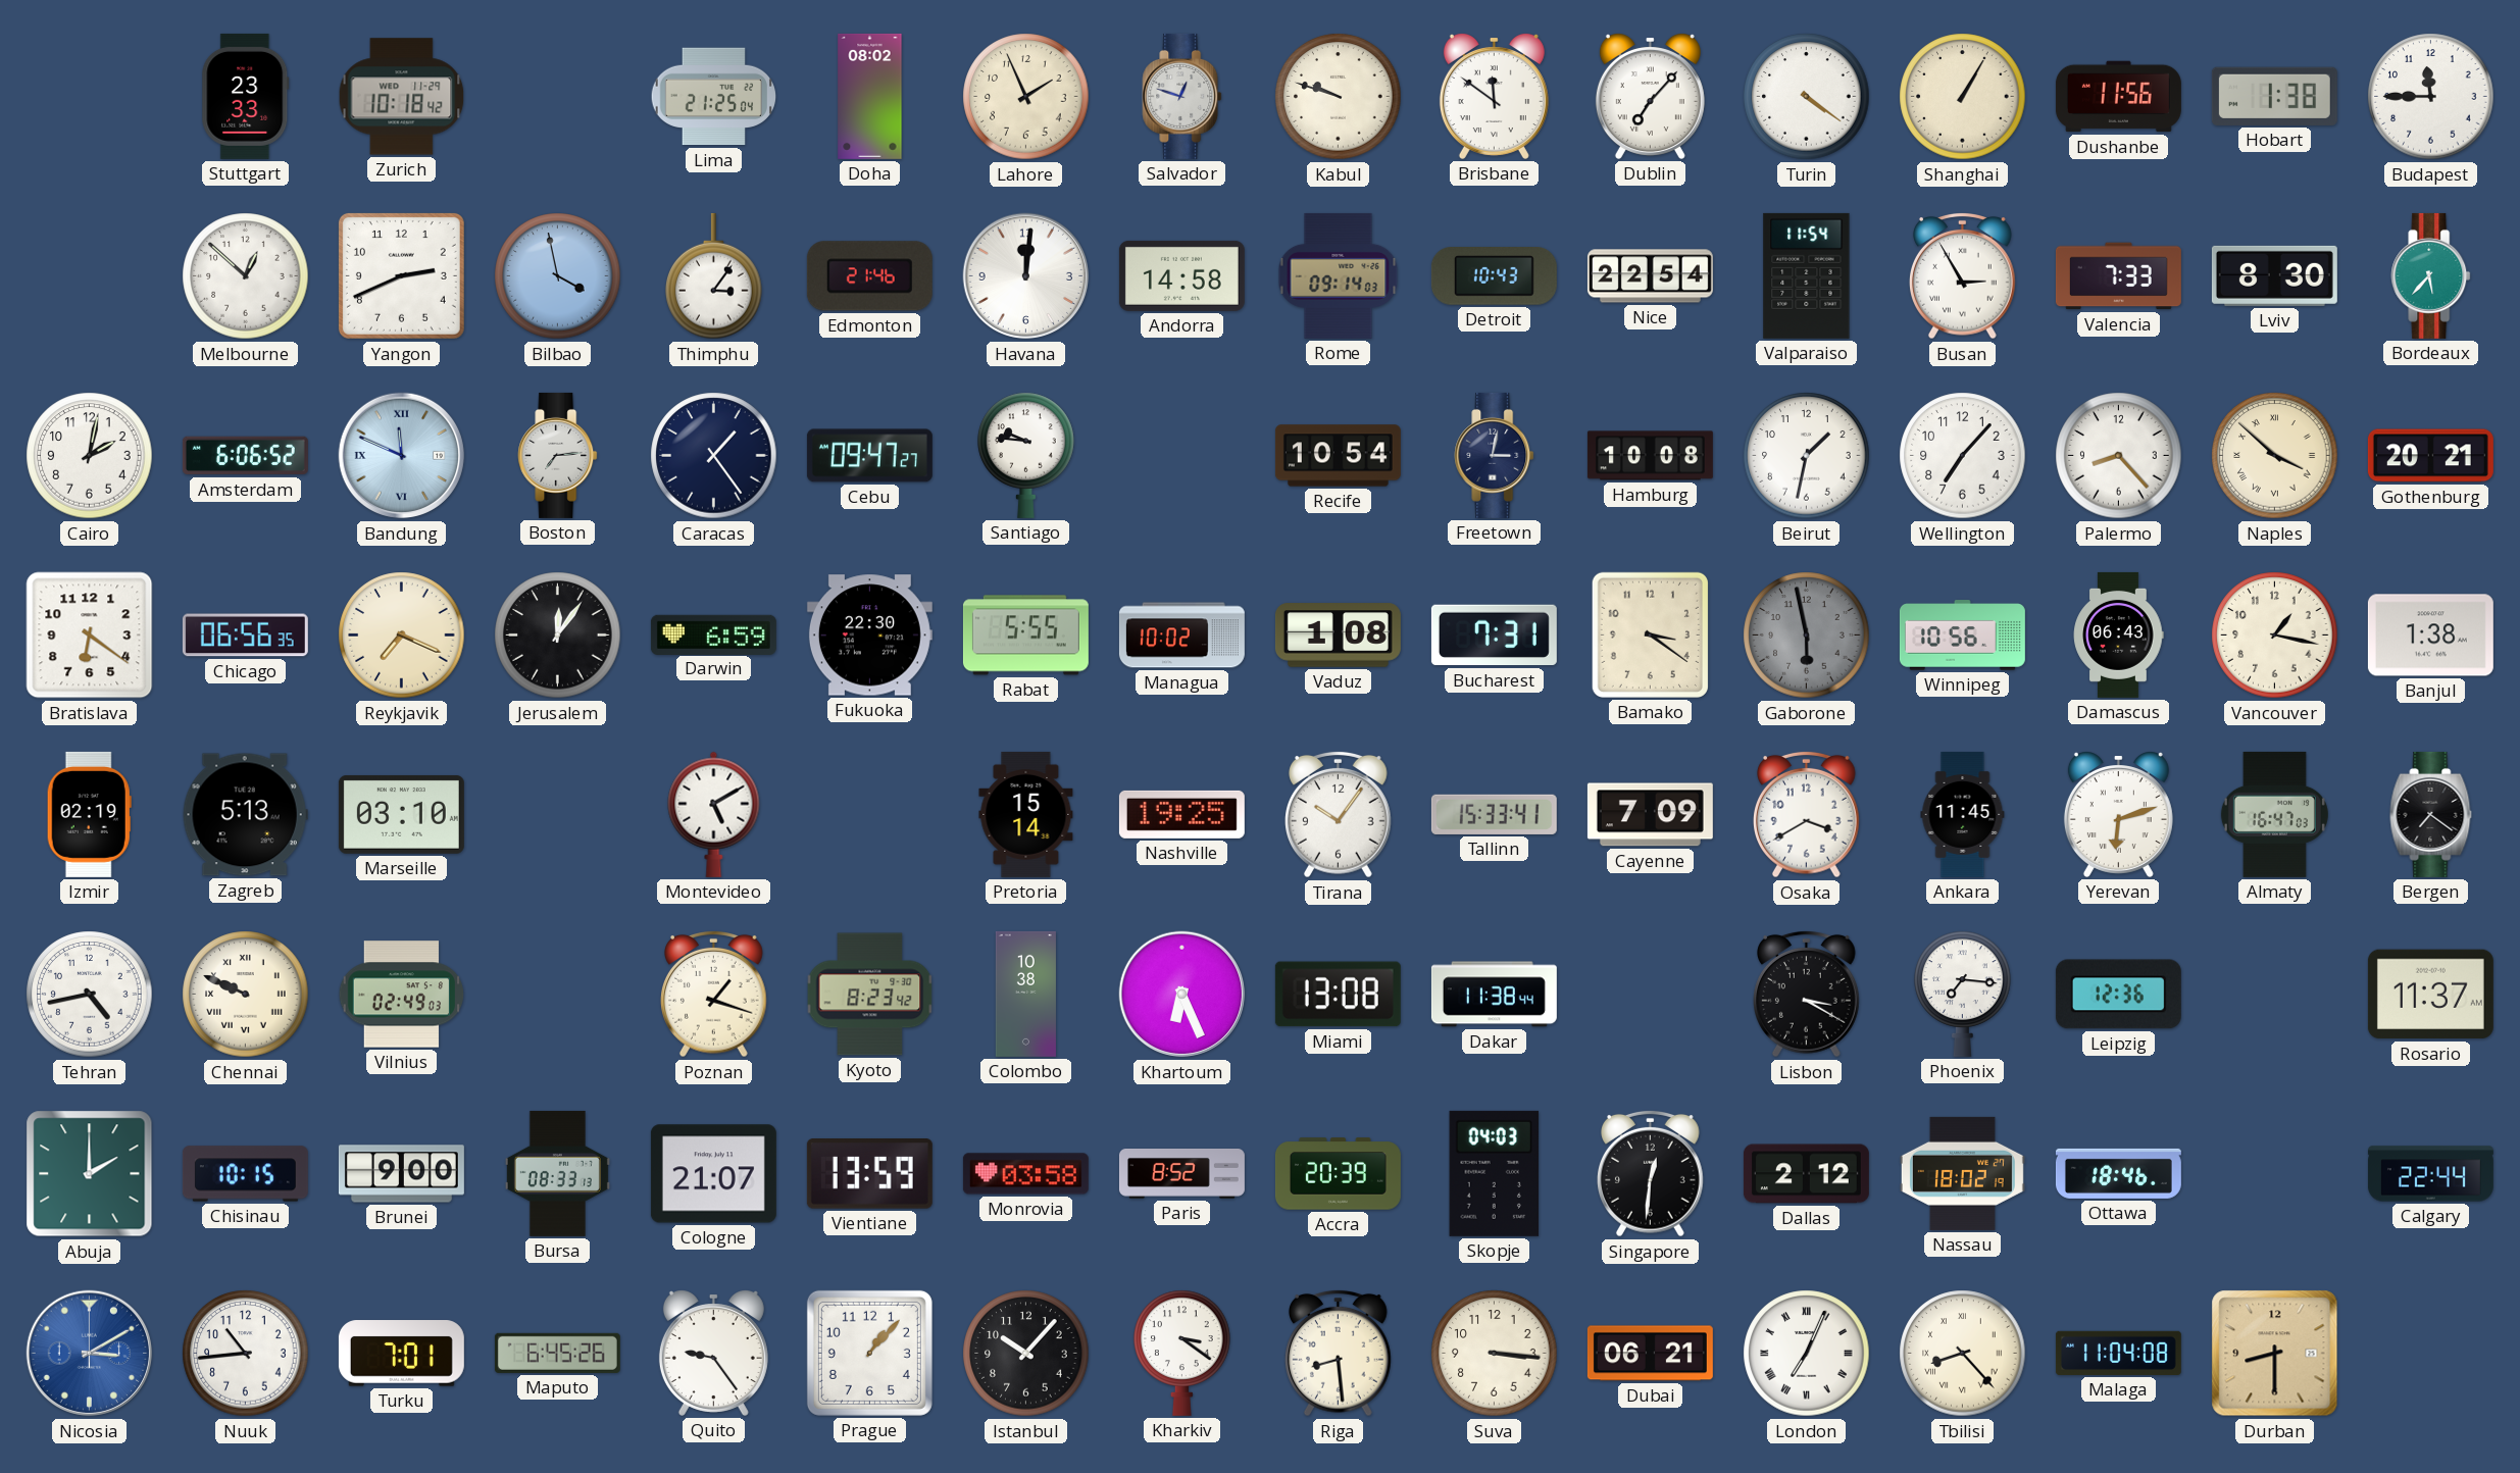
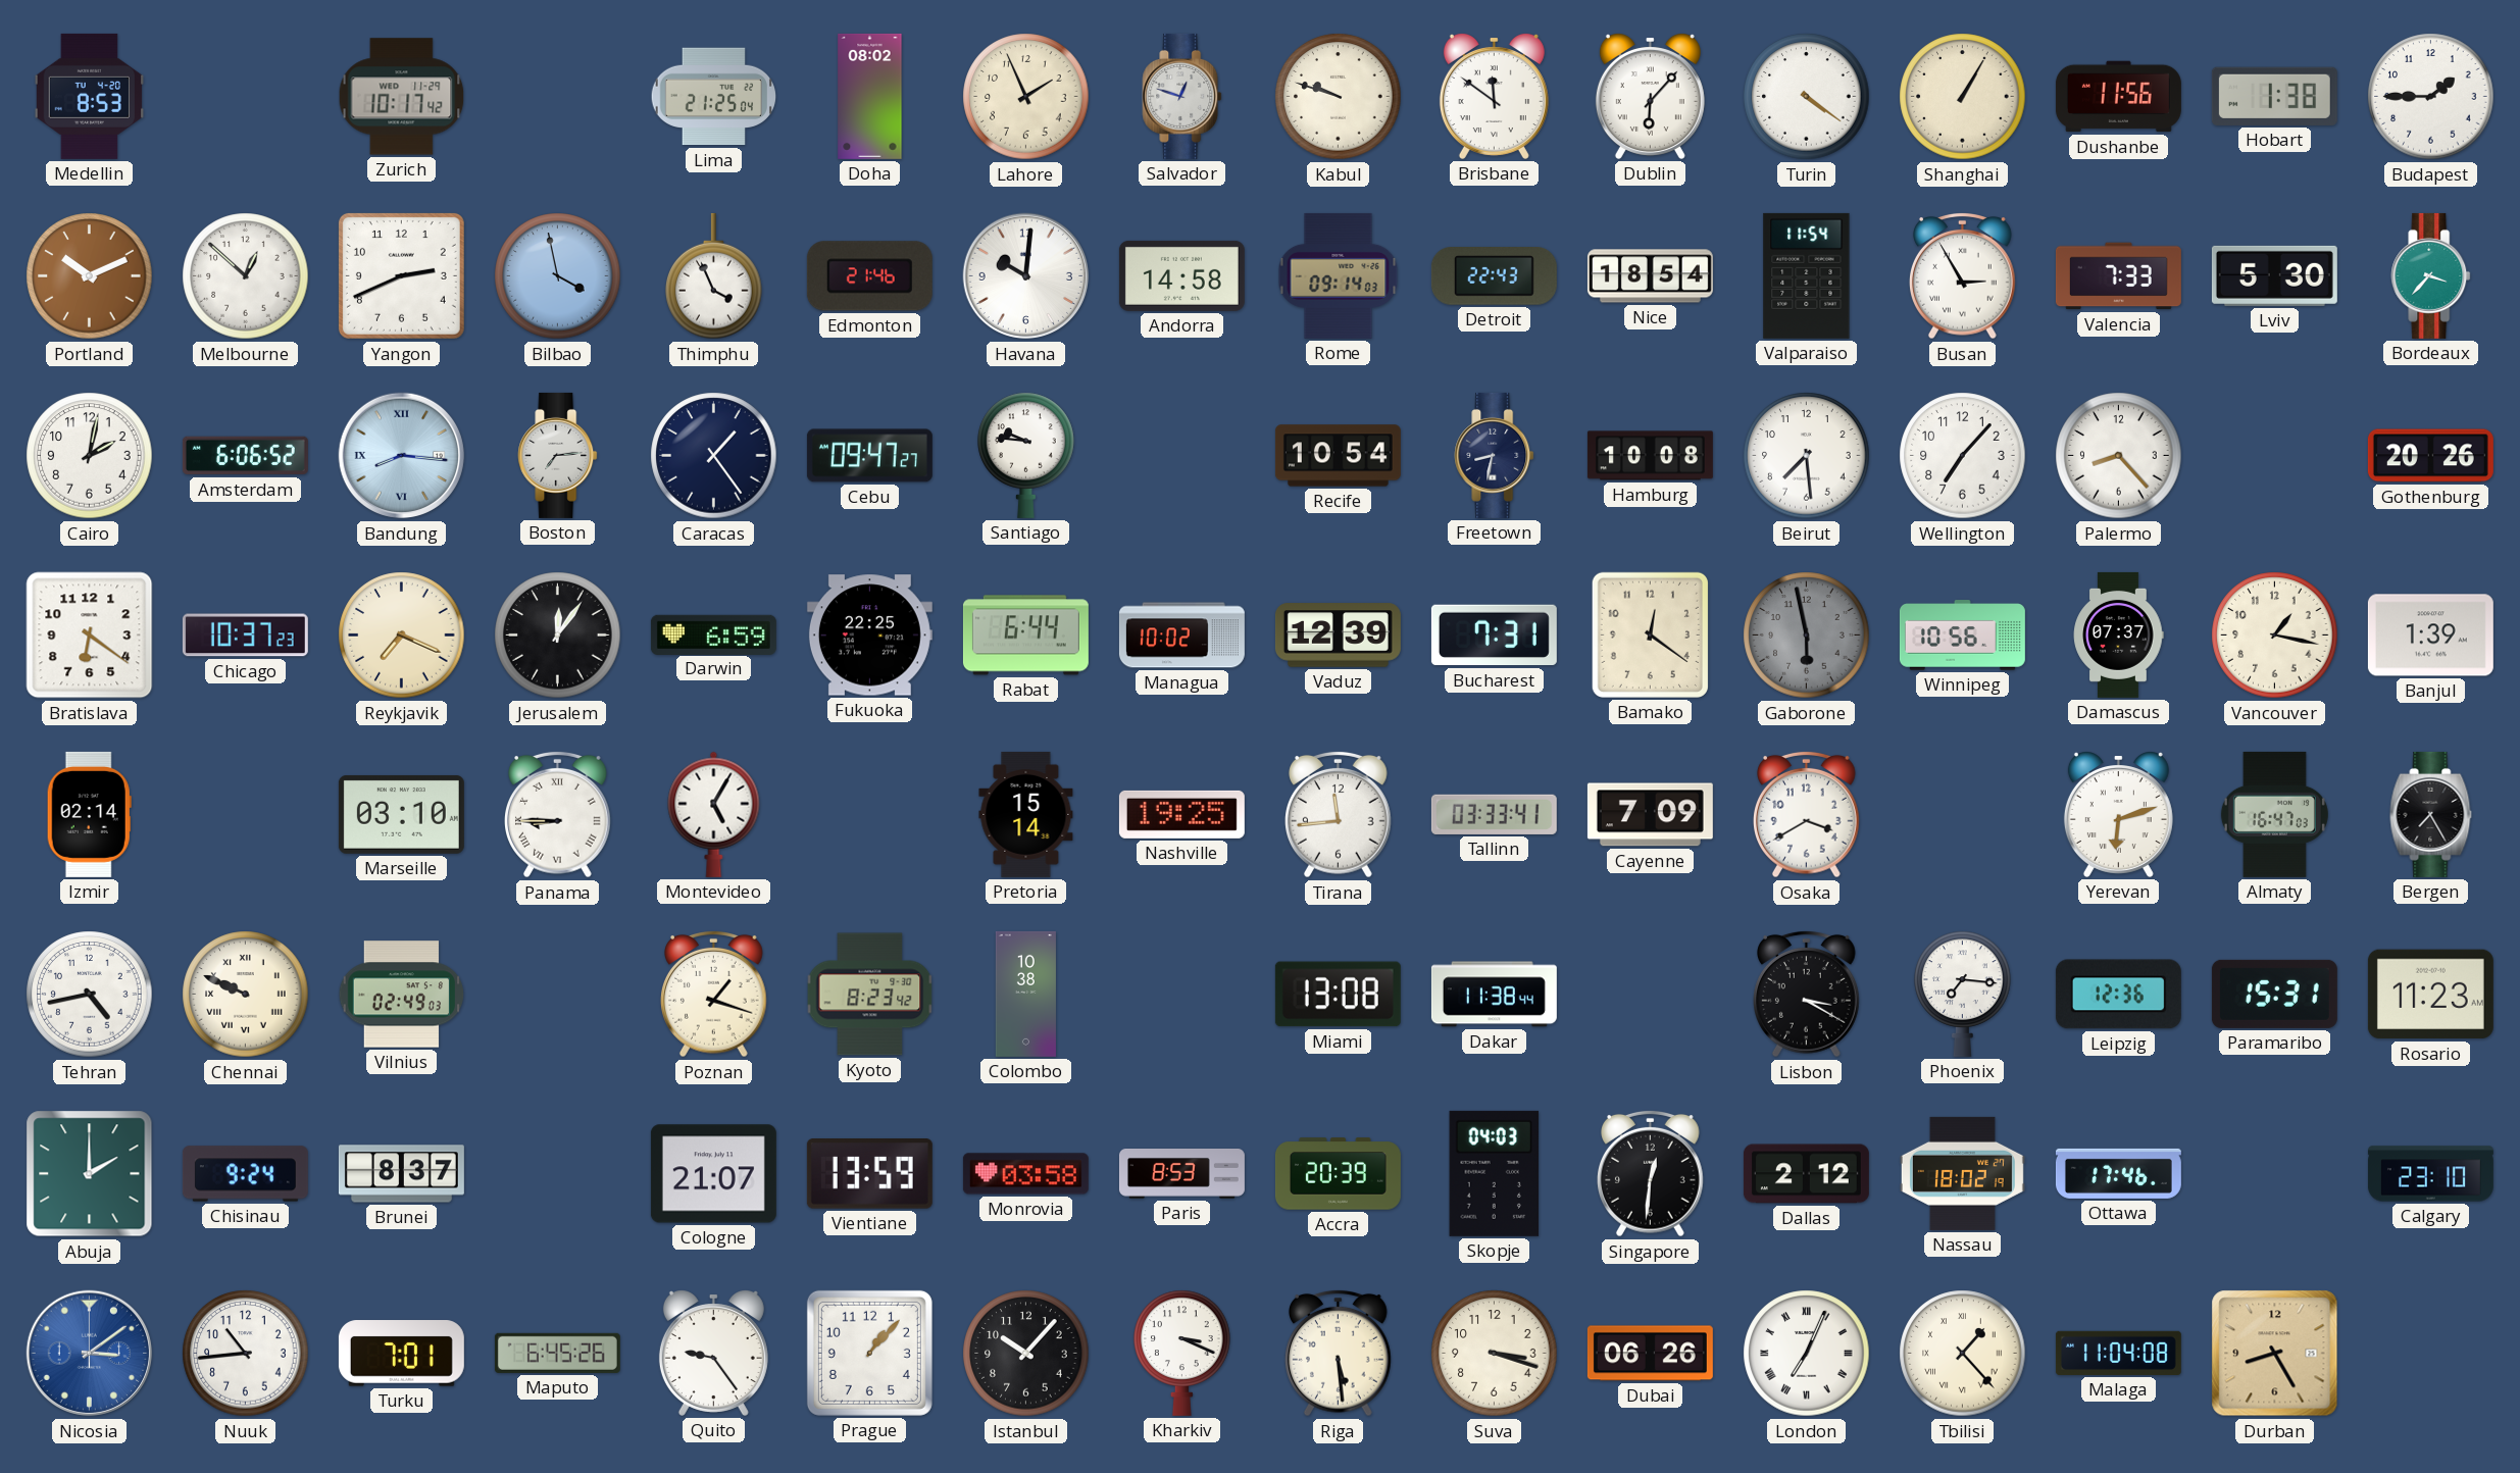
Medellin: none -> 8:53
Stuttgart: 23:33 -> none
Zurich: 10:18 -> 10:17
Dublin: 7:07 -> 6:07
Budapest: 11:45 -> 1:45
Portland: none -> 10:11
Thimphu: 3:06 -> 3:56
Havana: 12:01 -> 10:01
Detroit: 10:43 -> 22:43
Nice: 22:54 -> 18:54
Lviv: 8:30 -> 5:30
Bordeaux: 5:37 -> 3:37
Bandung: 11:49 -> 8:16
Freetown: 3:02 -> 8:32
Beirut: 1:32 -> 7:29
Naples: 3:52 -> none
Gothenburg: 20:21 -> 20:26
Chicago: 06:56 -> 10:37
Fukuoka: 22:30 -> 22:25
Rabat: 5:55 -> 6:44
Vaduz: 1:08 -> 12:39
Bamako: 3:21 -> 12:21
Damascus: 06:43 -> 07:37
Banjul: 1:38 -> 1:39
Izmir: 02:19 -> 02:14
Zagreb: 5:13 -> none
Panama: none -> 8:45
Montevideo: 5:10 -> 5:05
Tirana: 10:06 -> 11:44
Tallinn: 15:33 -> 03:33
Ankara: 11:45 -> none
Bergen: 7:21 -> 7:25
Khartoum: 6:26 -> none
Paramaribo: none -> 15:31
Rosario: 11:37 -> 11:23
Chisinau: 10:15 -> 9:24
Brunei: 9:00 -> 8:37
Bursa: 08:33 -> none
Paris: 8:52 -> 8:53
Ottawa: 18:46 -> 17:46
Calgary: 22:44 -> 23:10
Nicosia: 3:10 -> 3:09
Kharkiv: 3:21 -> 3:19
Riga: 8:29 -> 5:29
Suva: 3:16 -> 3:18
Dubai: 06:21 -> 06:26
Tbilisi: 8:23 -> 1:23
Durban: 8:30 -> 8:25
